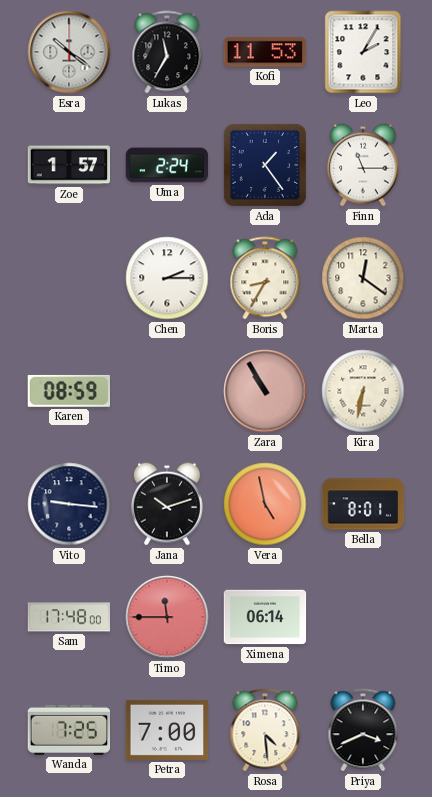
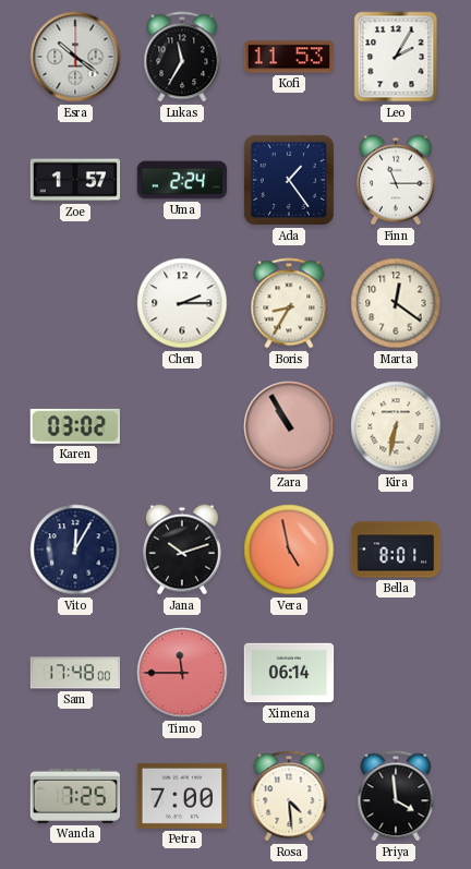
Karen: 08:59 -> 03:02
Vito: 9:16 -> 12:05
Priya: 3:41 -> 3:59
